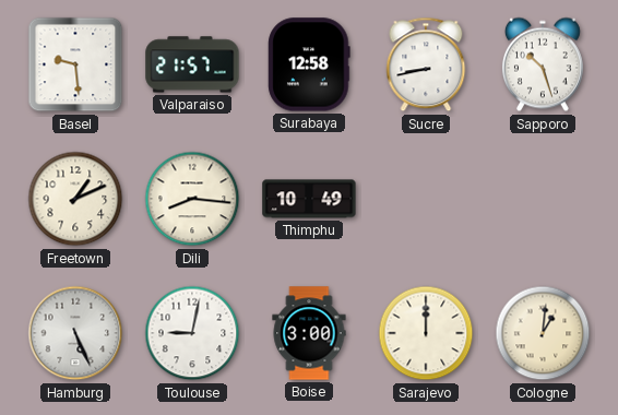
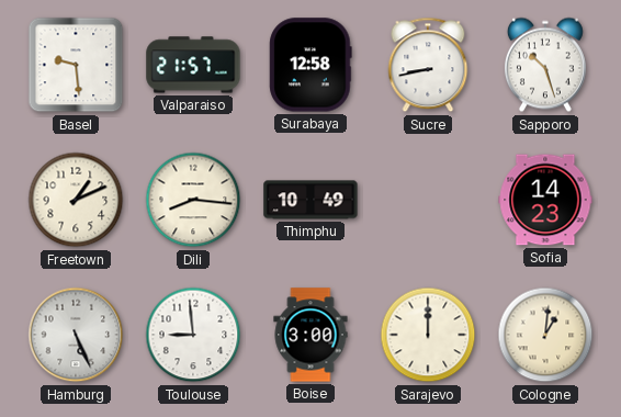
Sofia: none -> 14:23
Toulouse: 9:02 -> 8:59
